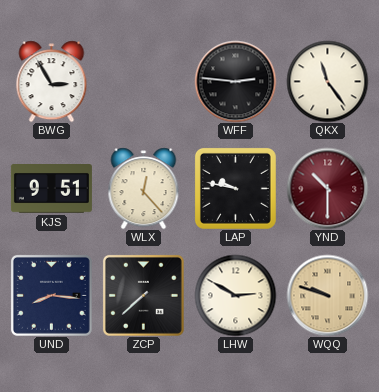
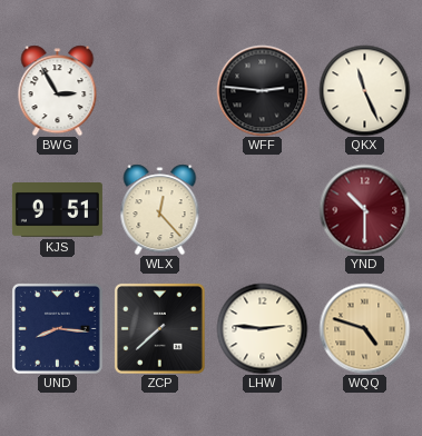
QKX: 11:24 -> 11:26
LAP: 9:47 -> none
LHW: 2:50 -> 2:46
WQQ: 9:48 -> 4:48
